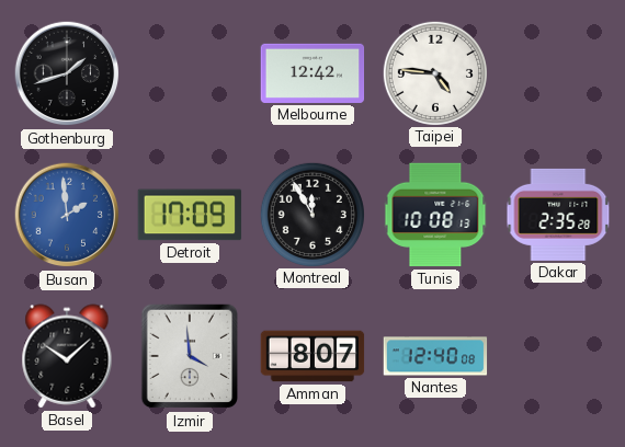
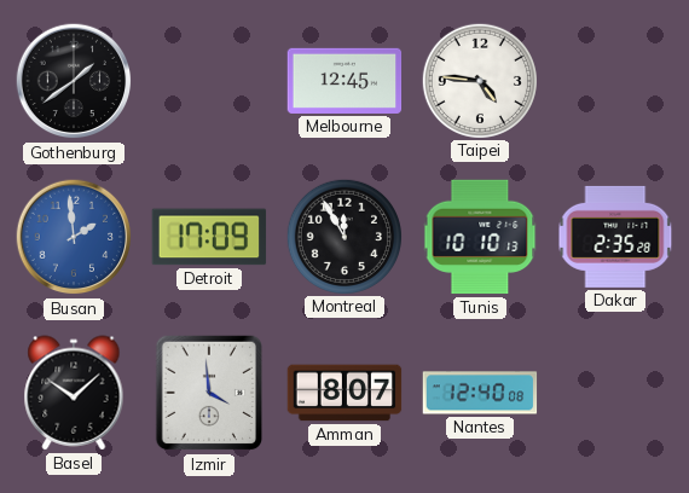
Gothenburg: 1:42 -> 1:39
Melbourne: 12:42 -> 12:45
Tunis: 10:08 -> 10:10
